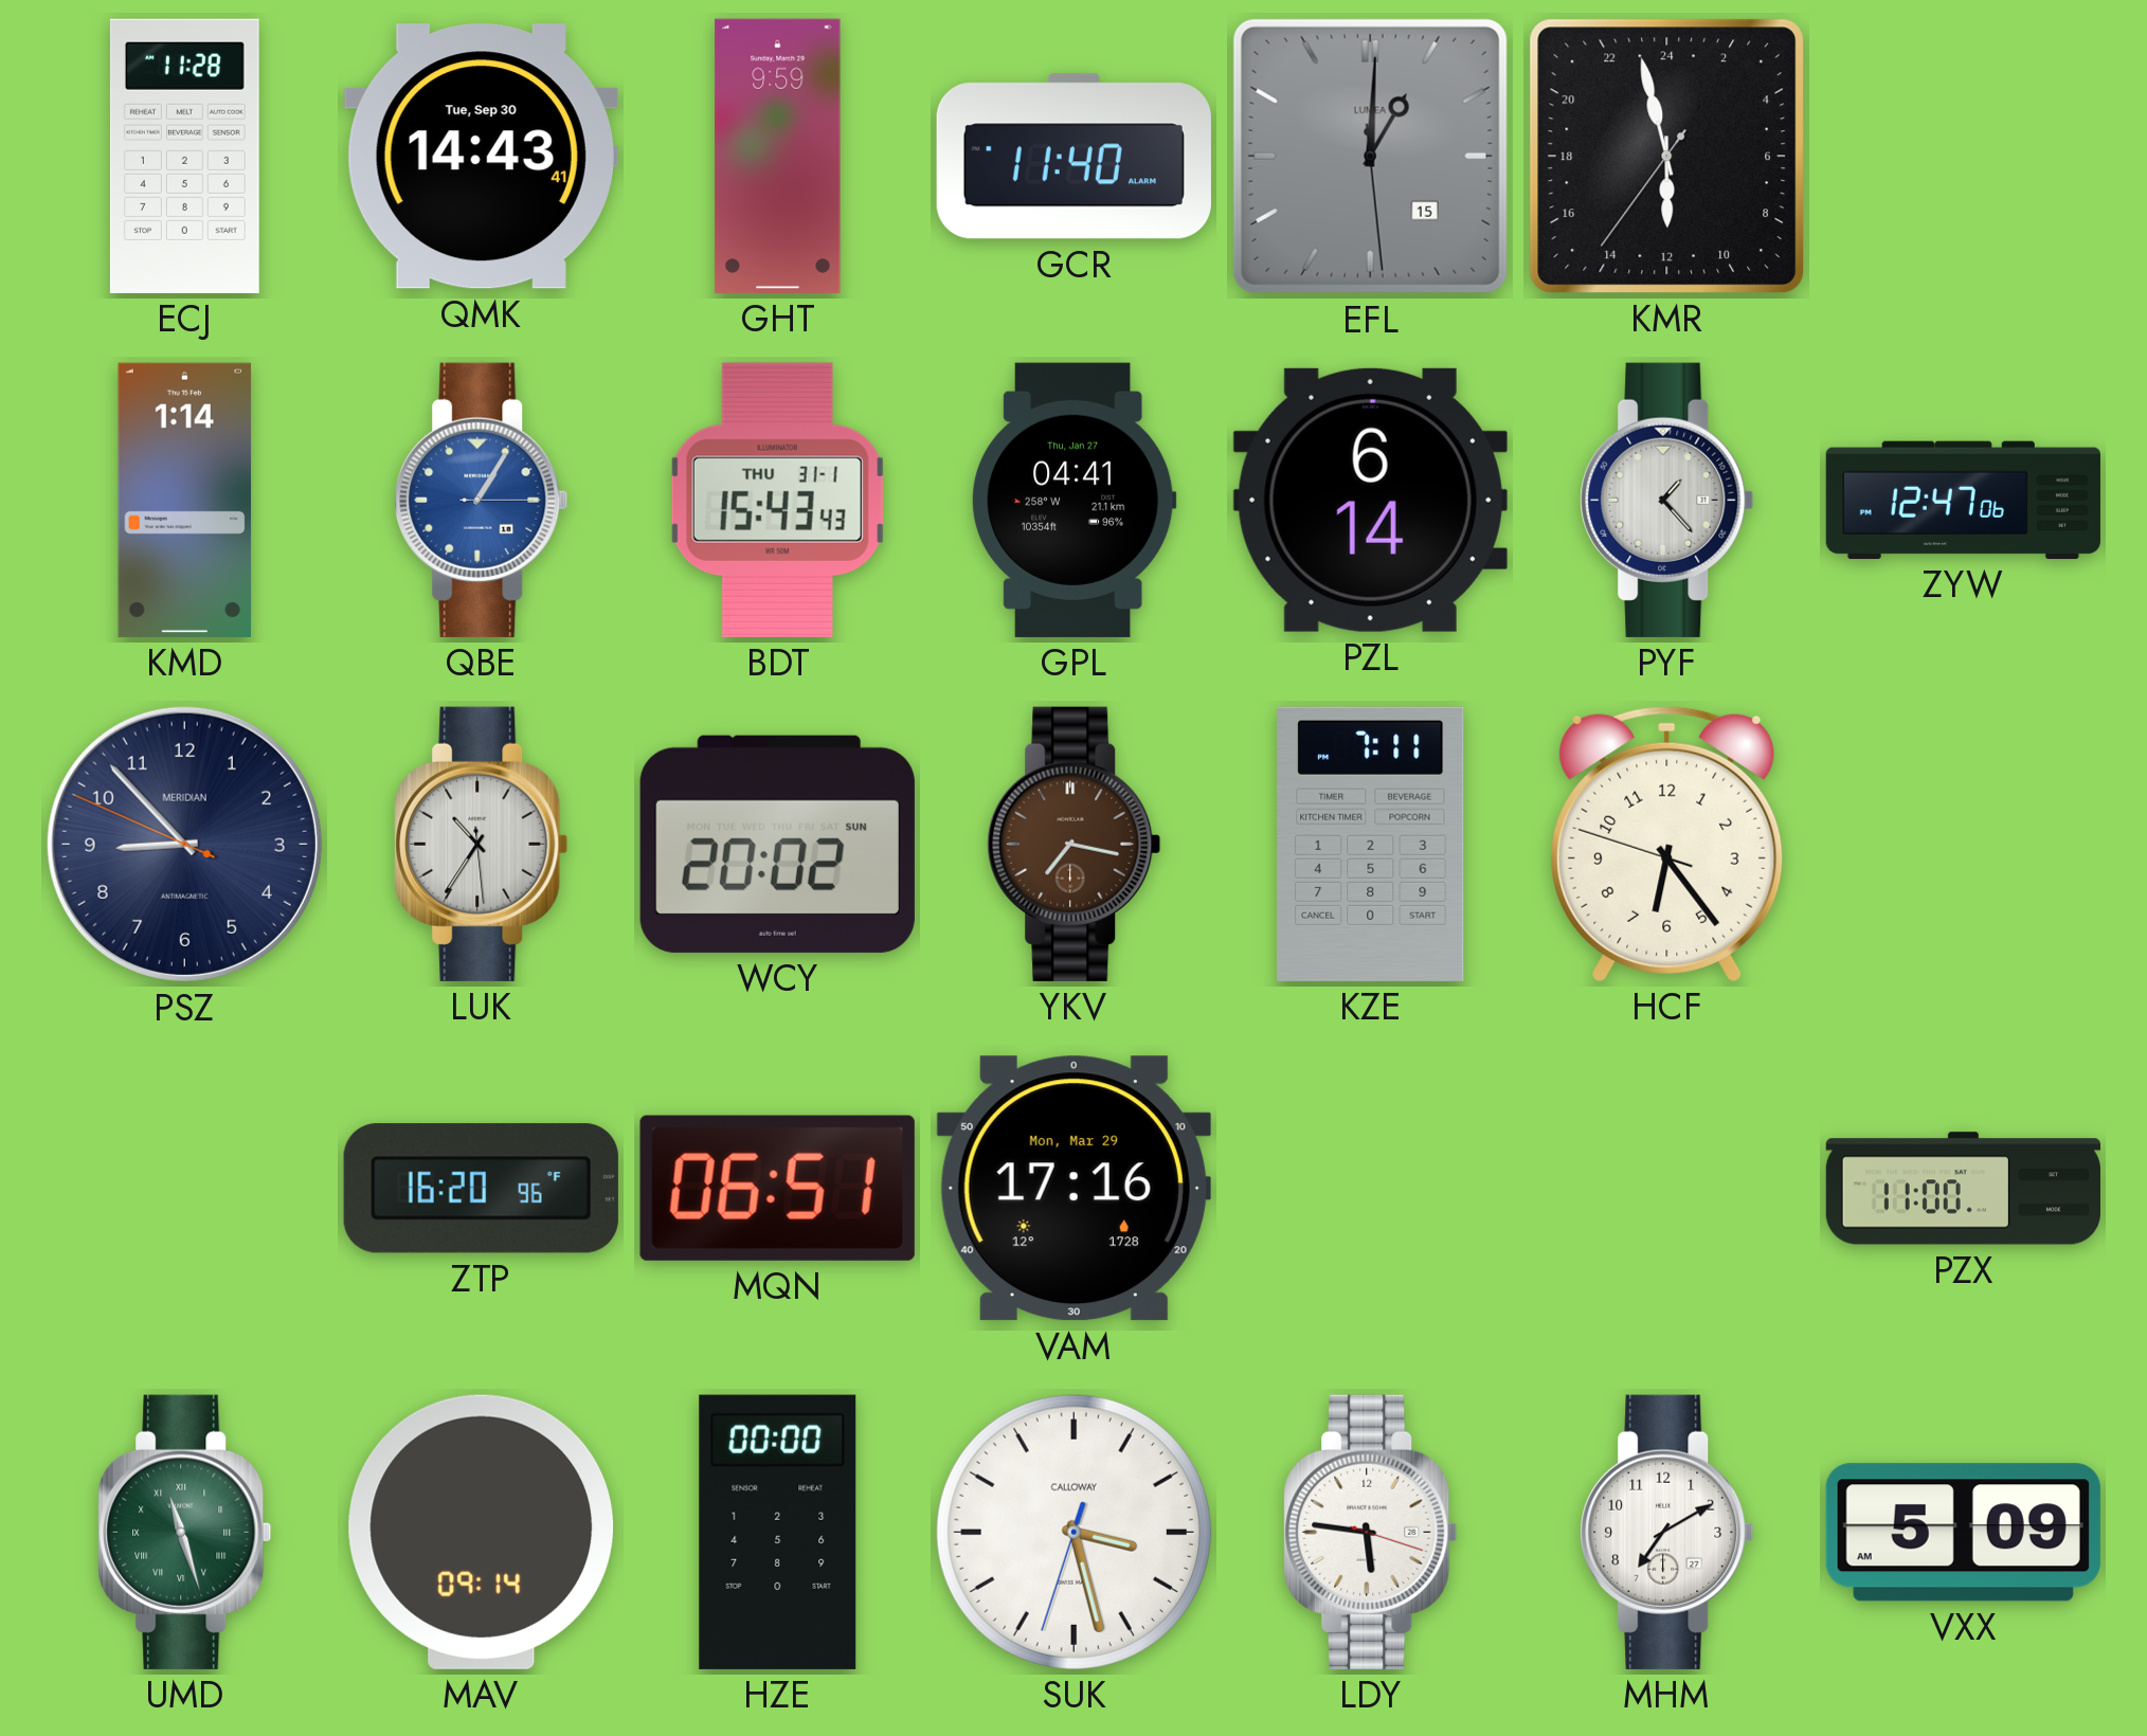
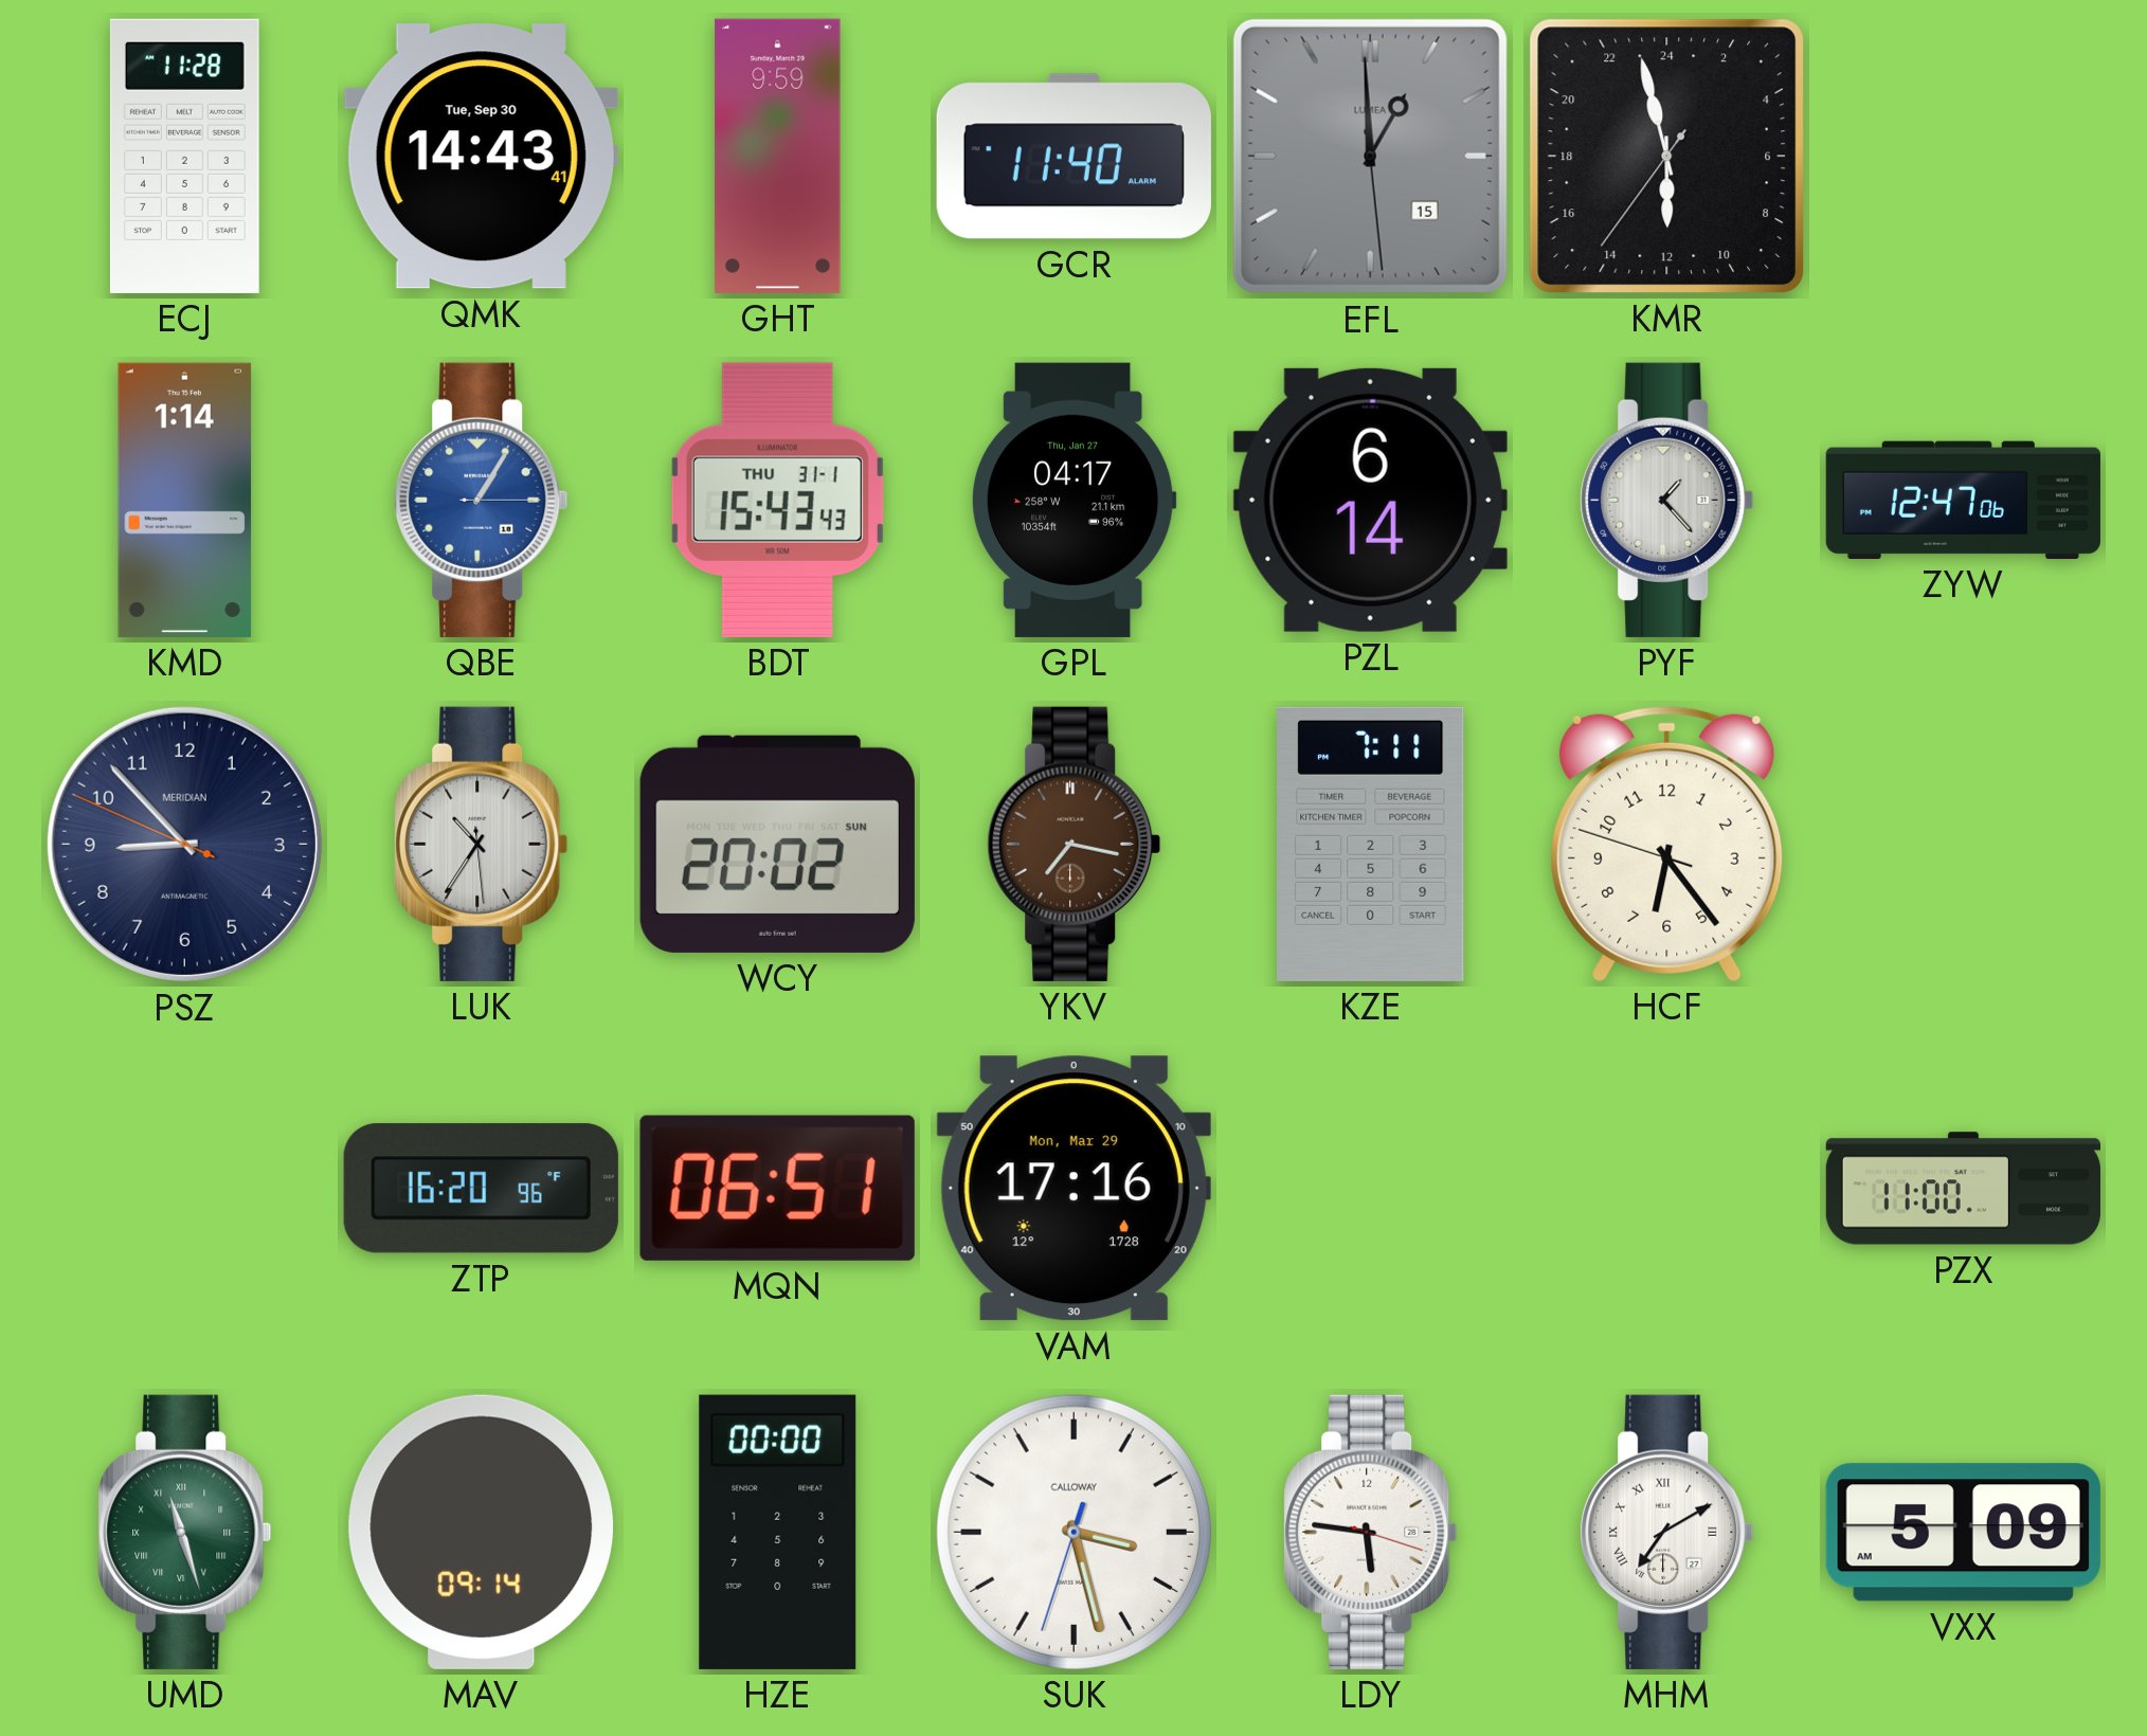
EFL: 1:00 -> 12:59
GPL: 04:41 -> 04:17
MHM numerals: Arabic -> Roman
